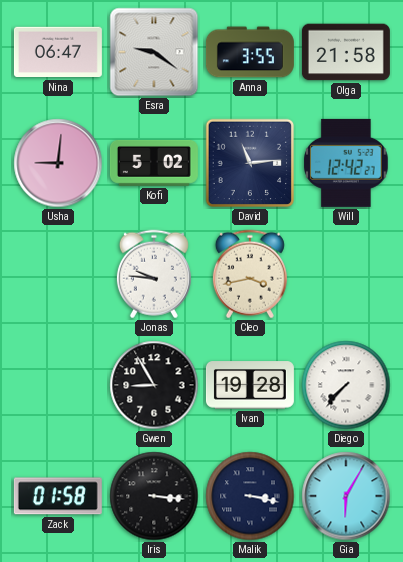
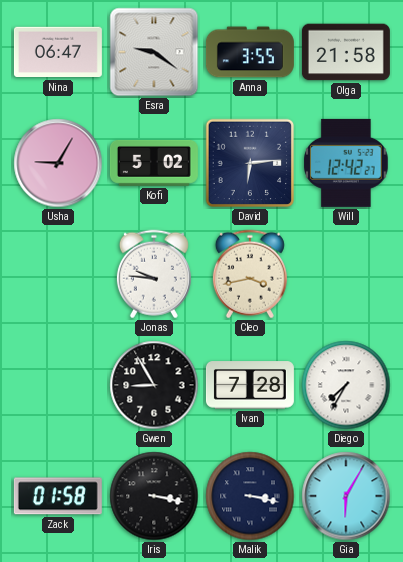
Usha: 9:01 -> 9:05
David: 11:14 -> 6:14
Ivan: 19:28 -> 7:28
Diego: 7:37 -> 7:35
Iris: 3:16 -> 3:17
